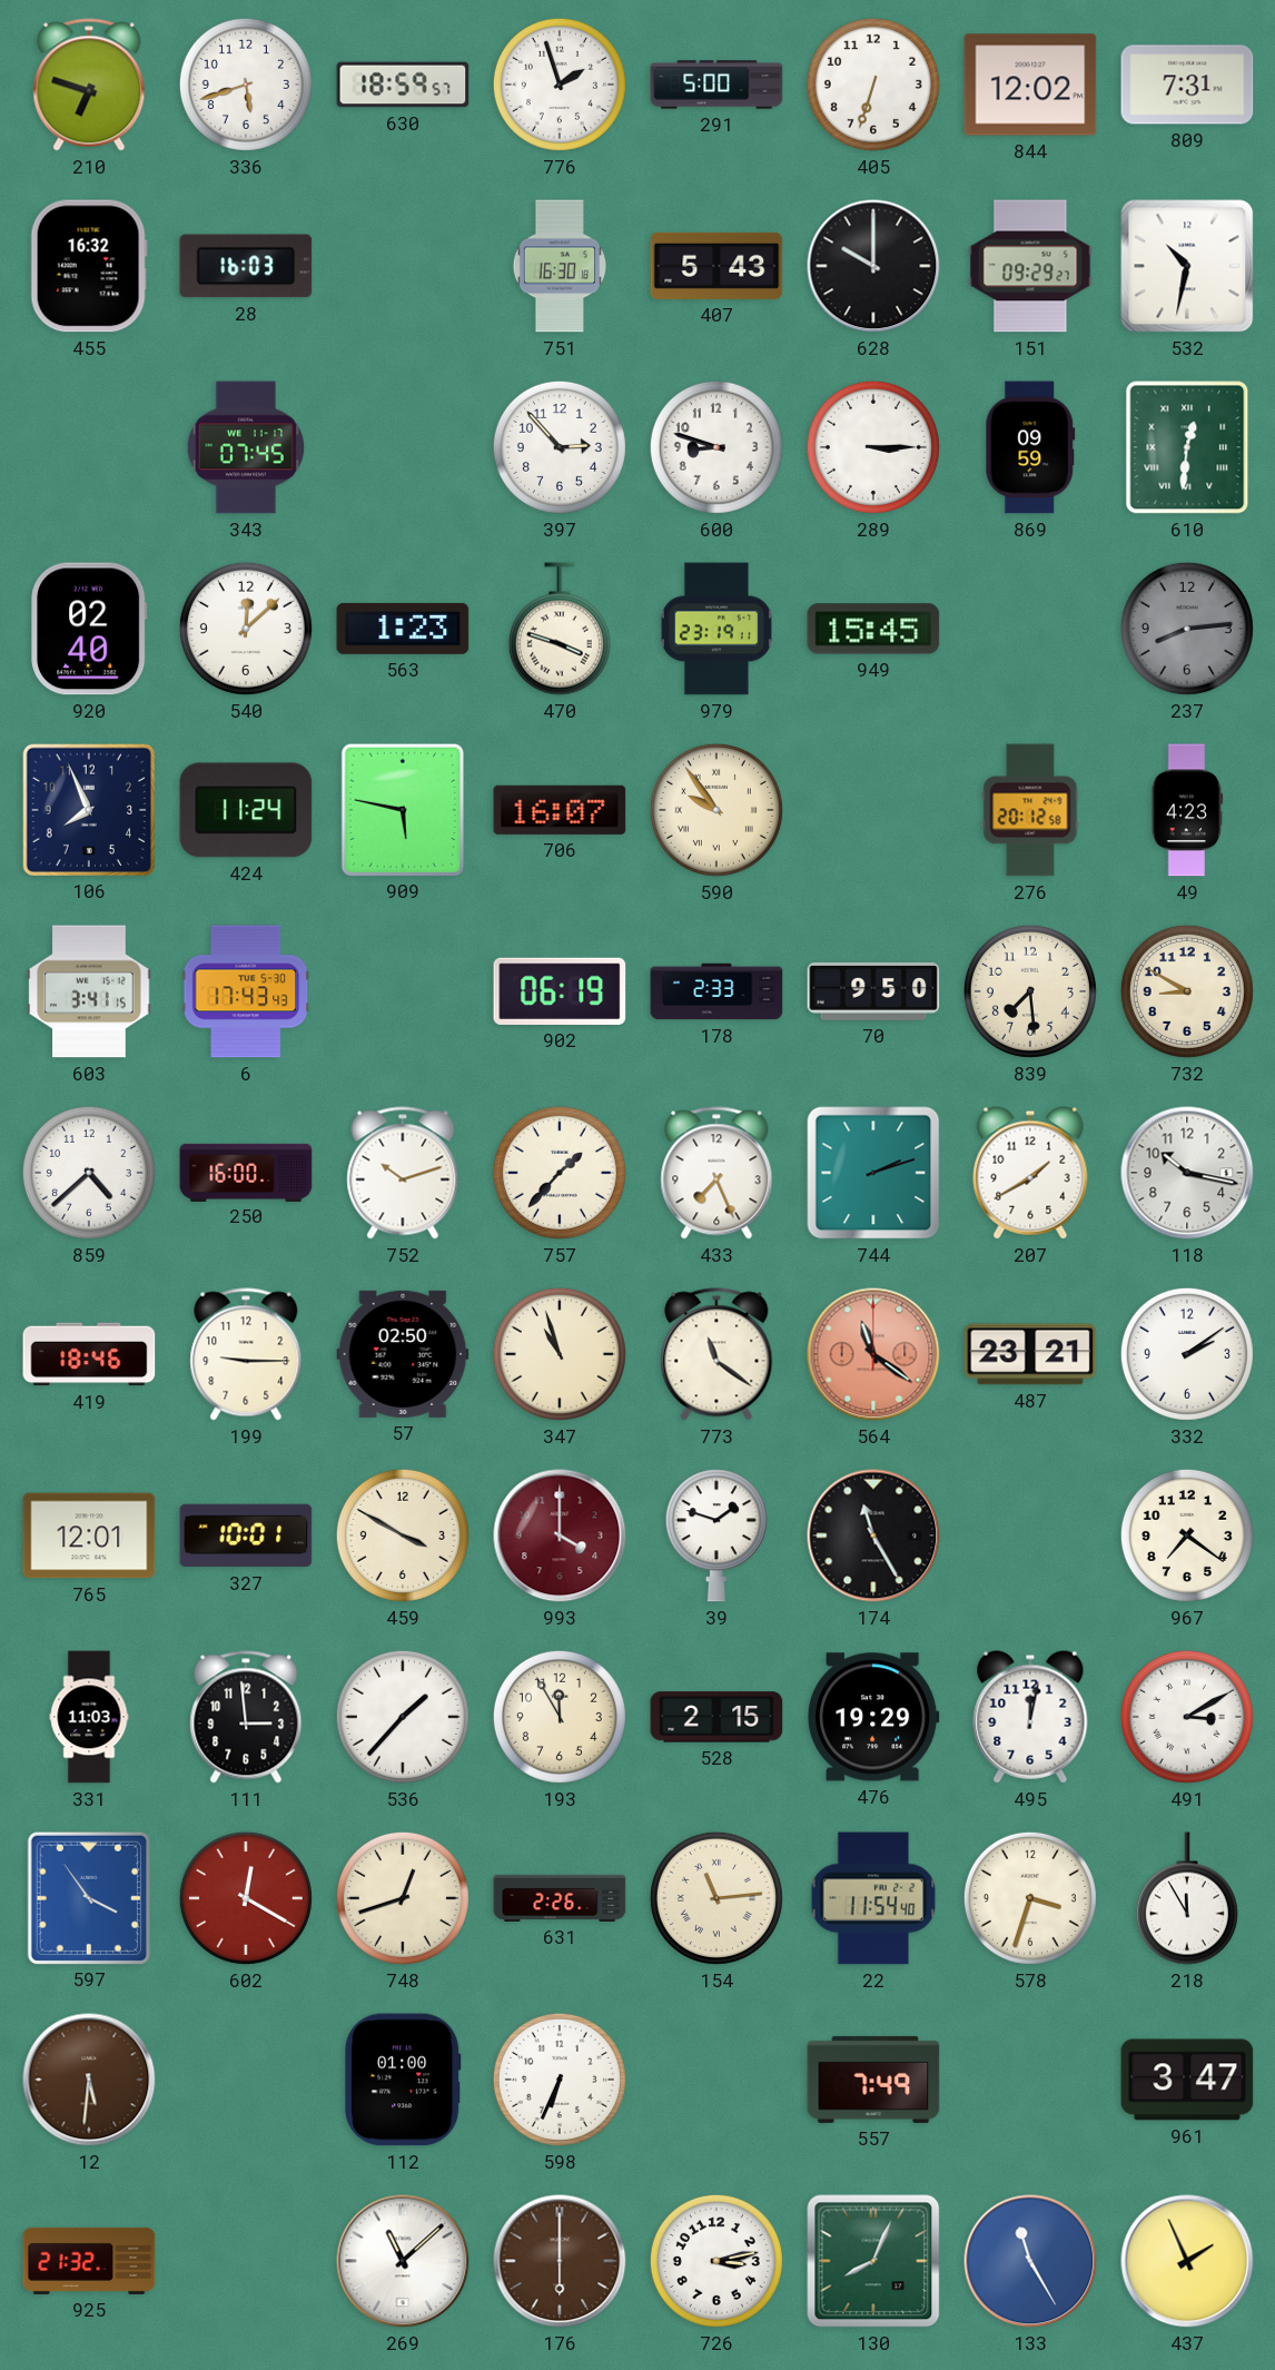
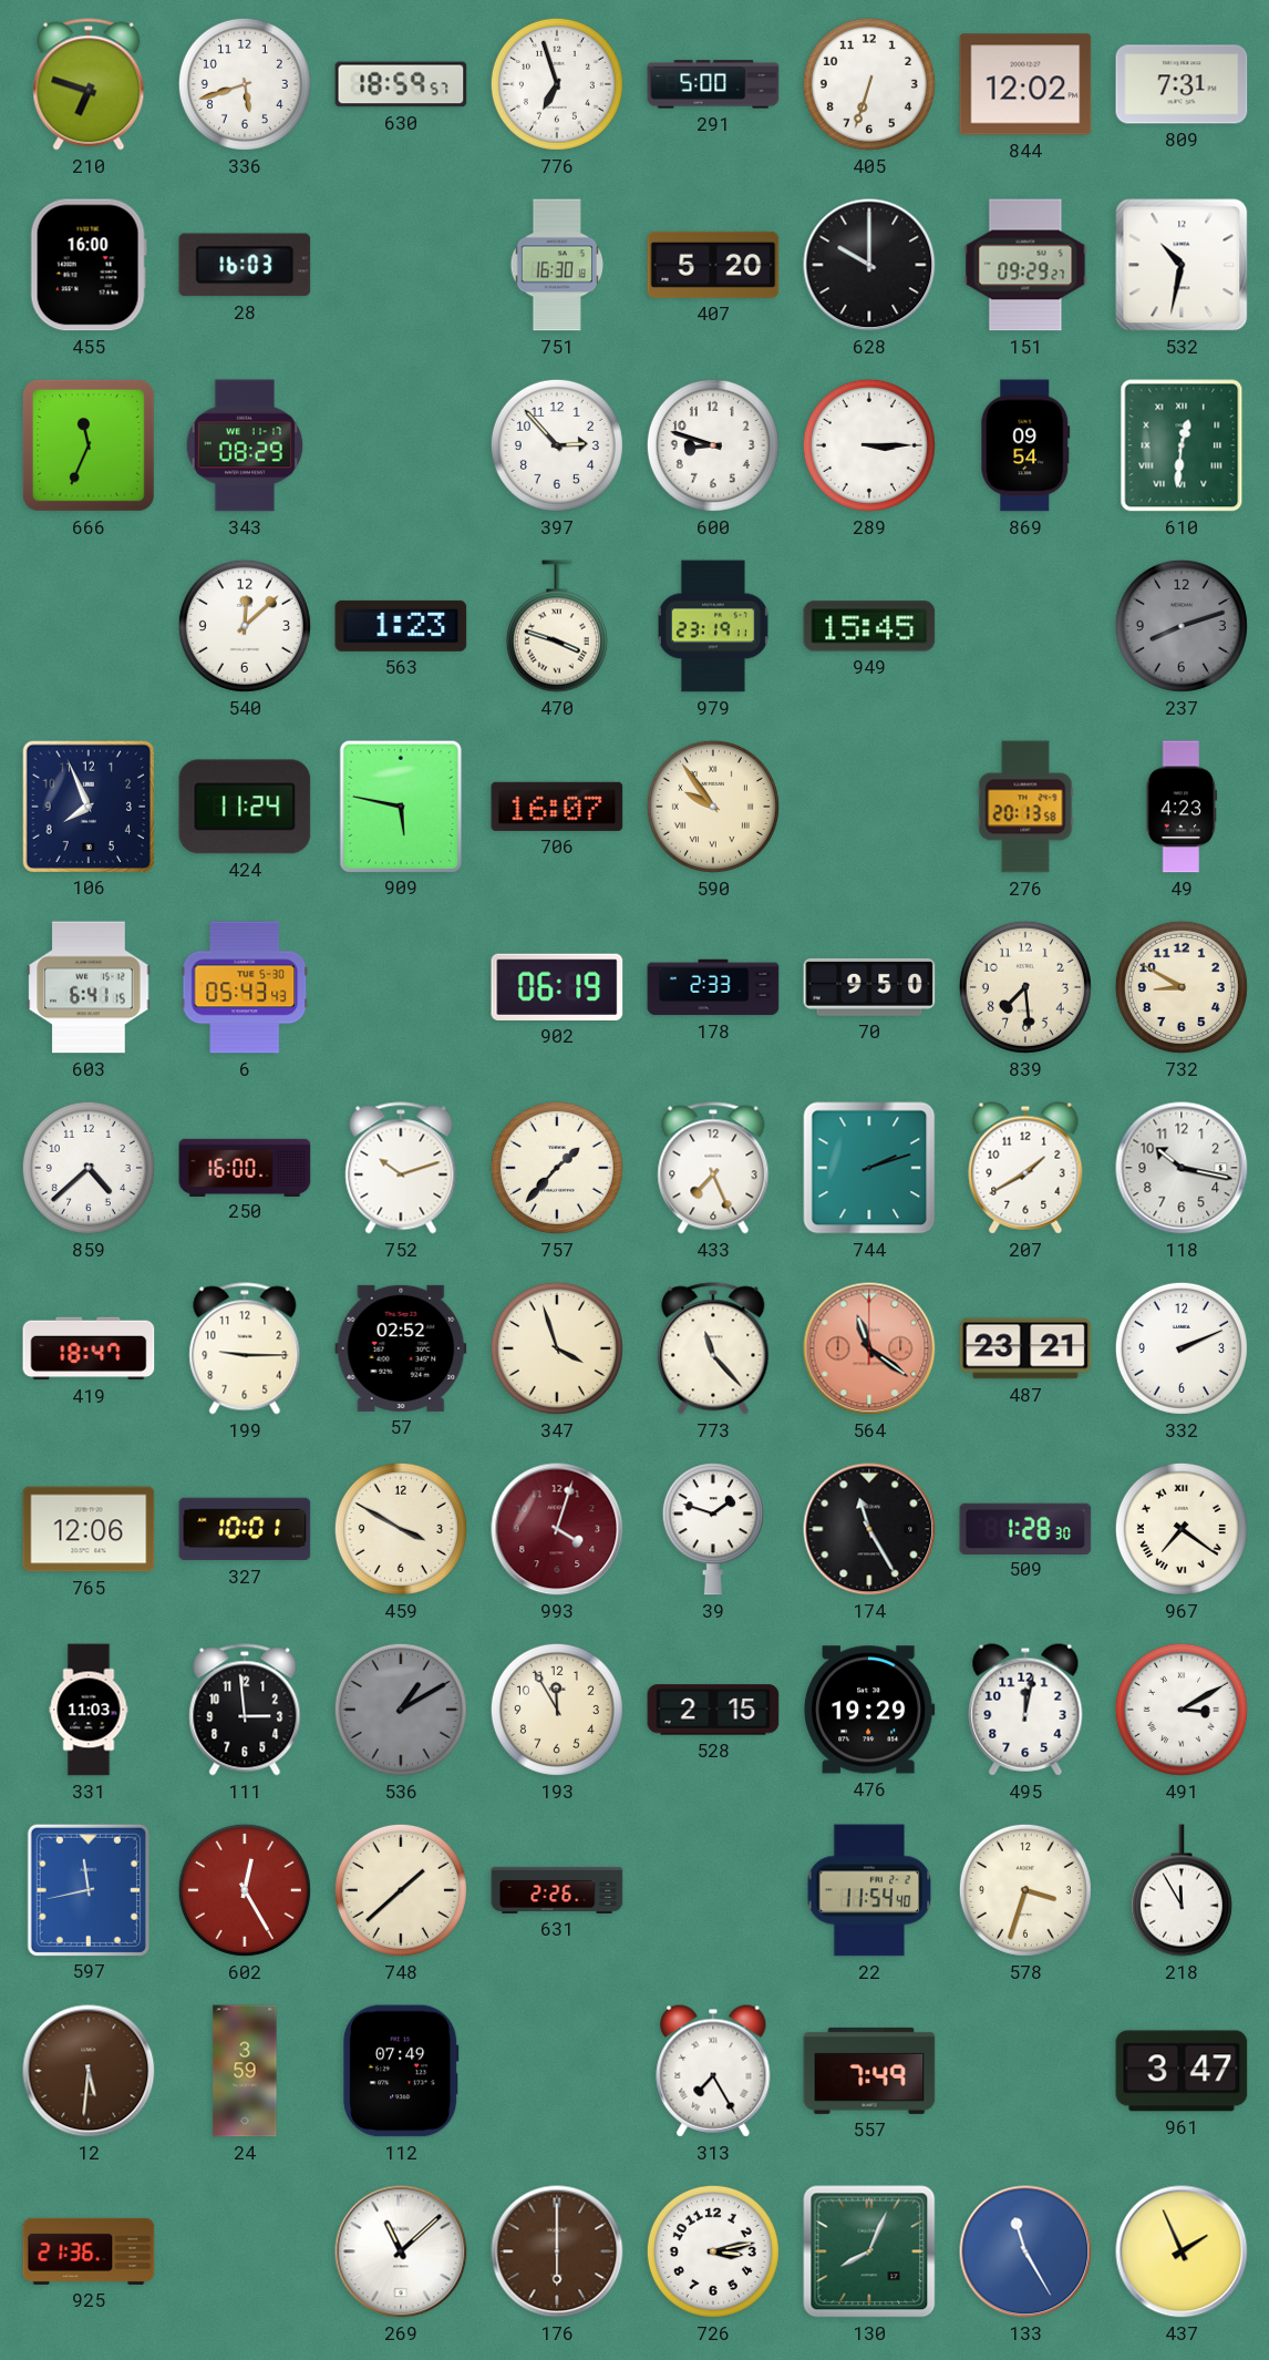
776: 1:57 -> 6:57
455: 16:32 -> 16:00
407: 5:43 -> 5:20
666: none -> 11:34
343: 07:45 -> 08:29
869: 09:59 -> 09:54
920: 02:40 -> none
237: 8:14 -> 8:12
276: 20:12 -> 20:13
603: 3:41 -> 6:41
6: 17:43 -> 05:43
419: 18:46 -> 18:47
57: 02:50 -> 02:52
347: 10:57 -> 3:57
773: 11:21 -> 11:23
332: 2:09 -> 2:11
765: 12:01 -> 12:06
993: 4:00 -> 4:03
509: none -> 1:28
967 numerals: Arabic -> Roman
536: 1:37 -> 1:10
536 dial: white -> grey
597: 3:54 -> 11:43
602: 12:20 -> 12:25
748: 12:42 -> 1:38
154: 11:14 -> none
24: none -> 3:59
112: 01:00 -> 07:49
598: 6:34 -> none
313: none -> 7:25
925: 21:32 -> 21:36
